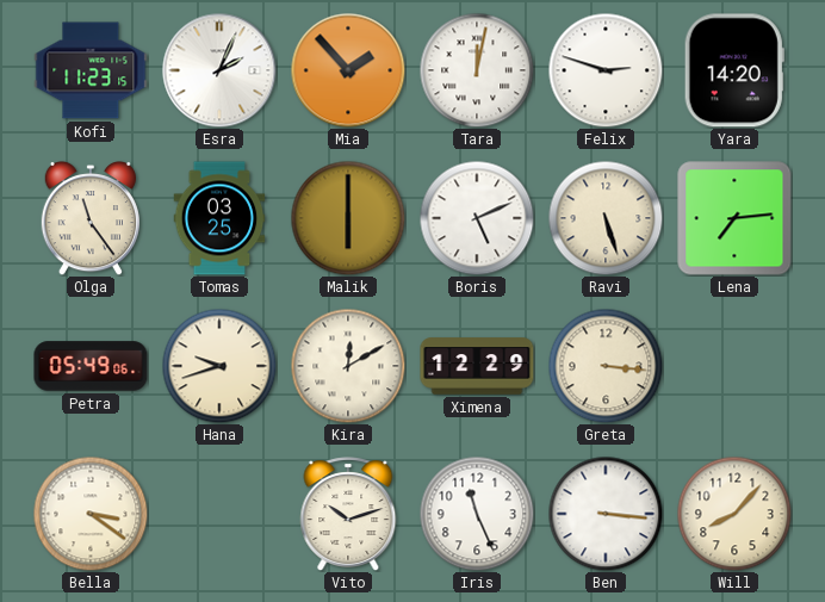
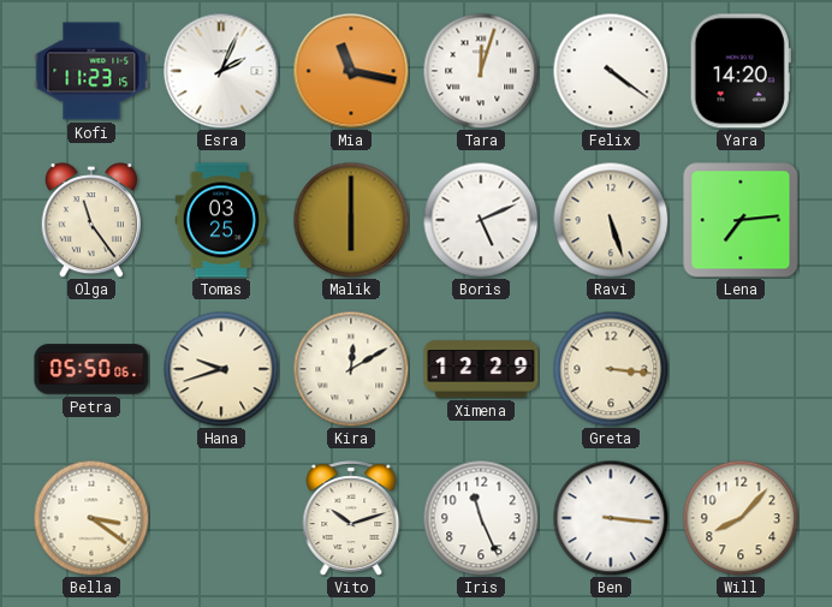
Mia: 1:53 -> 11:17
Tara: 12:02 -> 12:03
Felix: 2:48 -> 4:21
Petra: 05:49 -> 05:50
